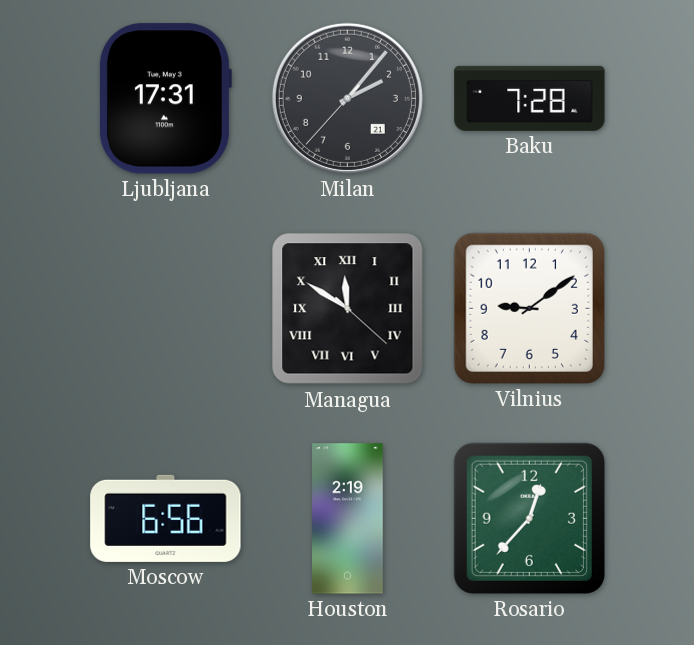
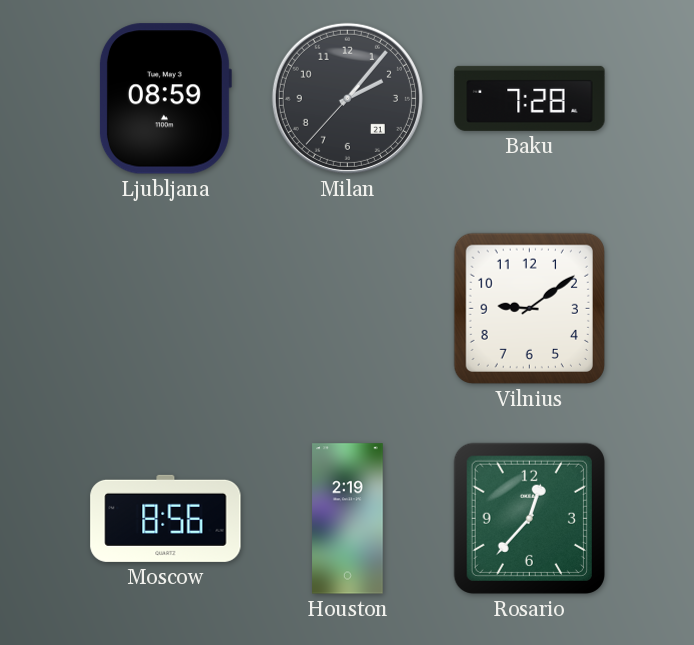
Ljubljana: 17:31 -> 08:59
Managua: 11:50 -> none
Moscow: 6:56 -> 8:56
